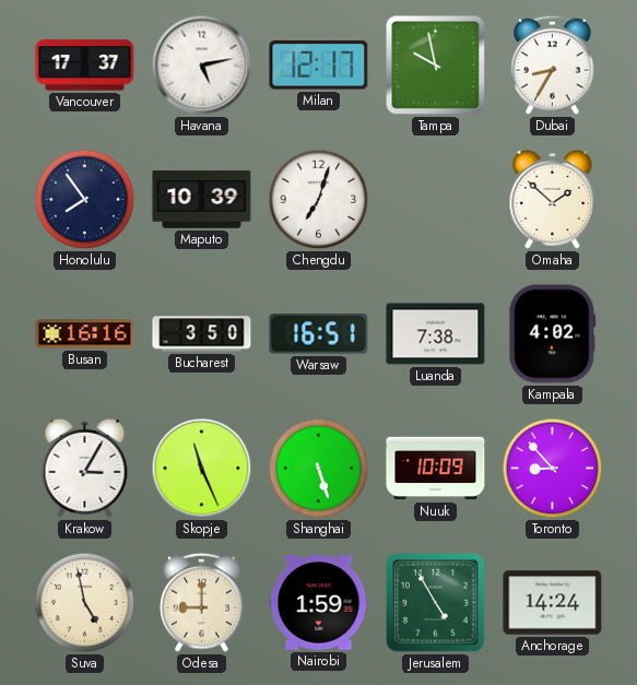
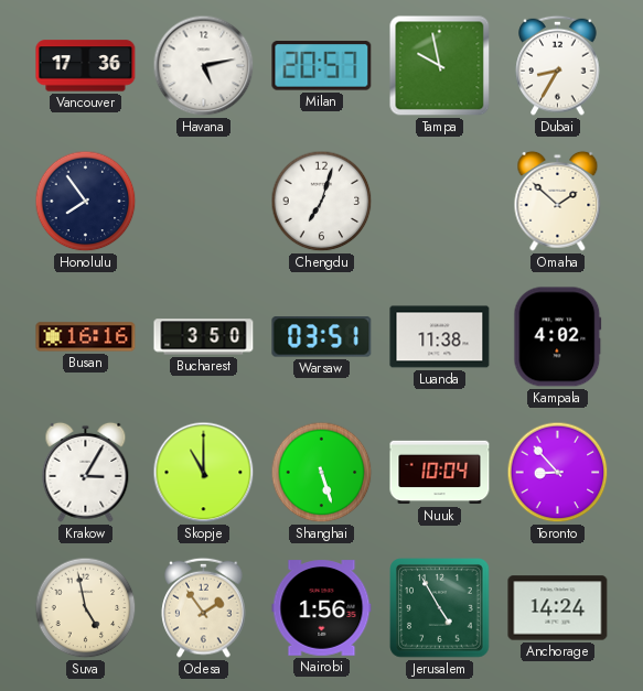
Vancouver: 17:37 -> 17:36
Milan: 12:17 -> 20:57
Maputo: 10:39 -> none
Warsaw: 16:51 -> 03:51
Luanda: 7:38 -> 11:38
Skopje: 11:26 -> 11:00
Nuuk: 10:09 -> 10:04
Odesa: 9:00 -> 1:54
Nairobi: 1:59 -> 1:56
